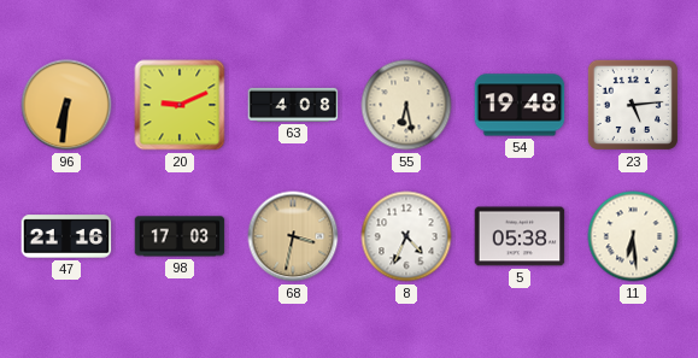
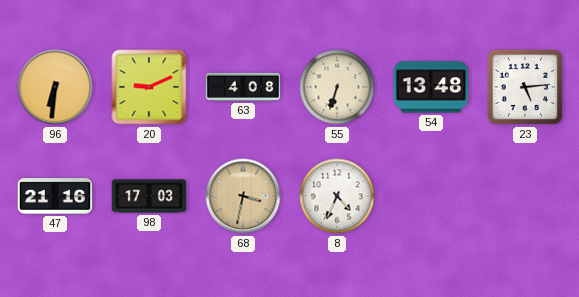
55: 6:28 -> 6:33
54: 19:48 -> 13:48
5: 05:38 -> none
11: 6:29 -> none
